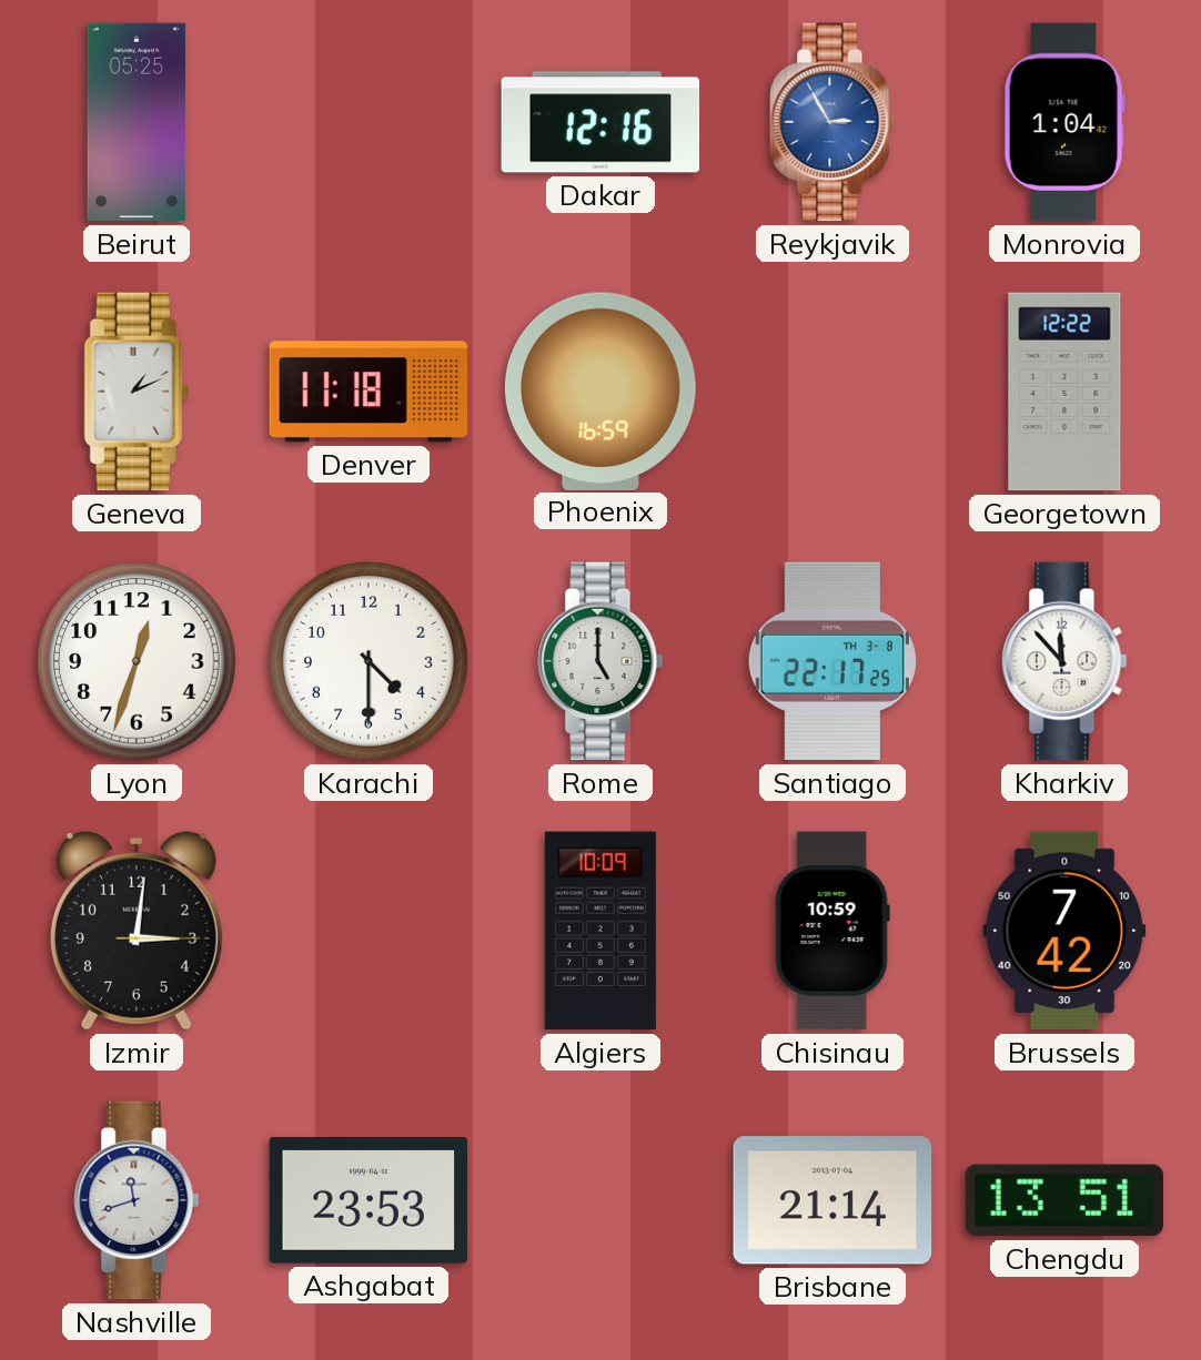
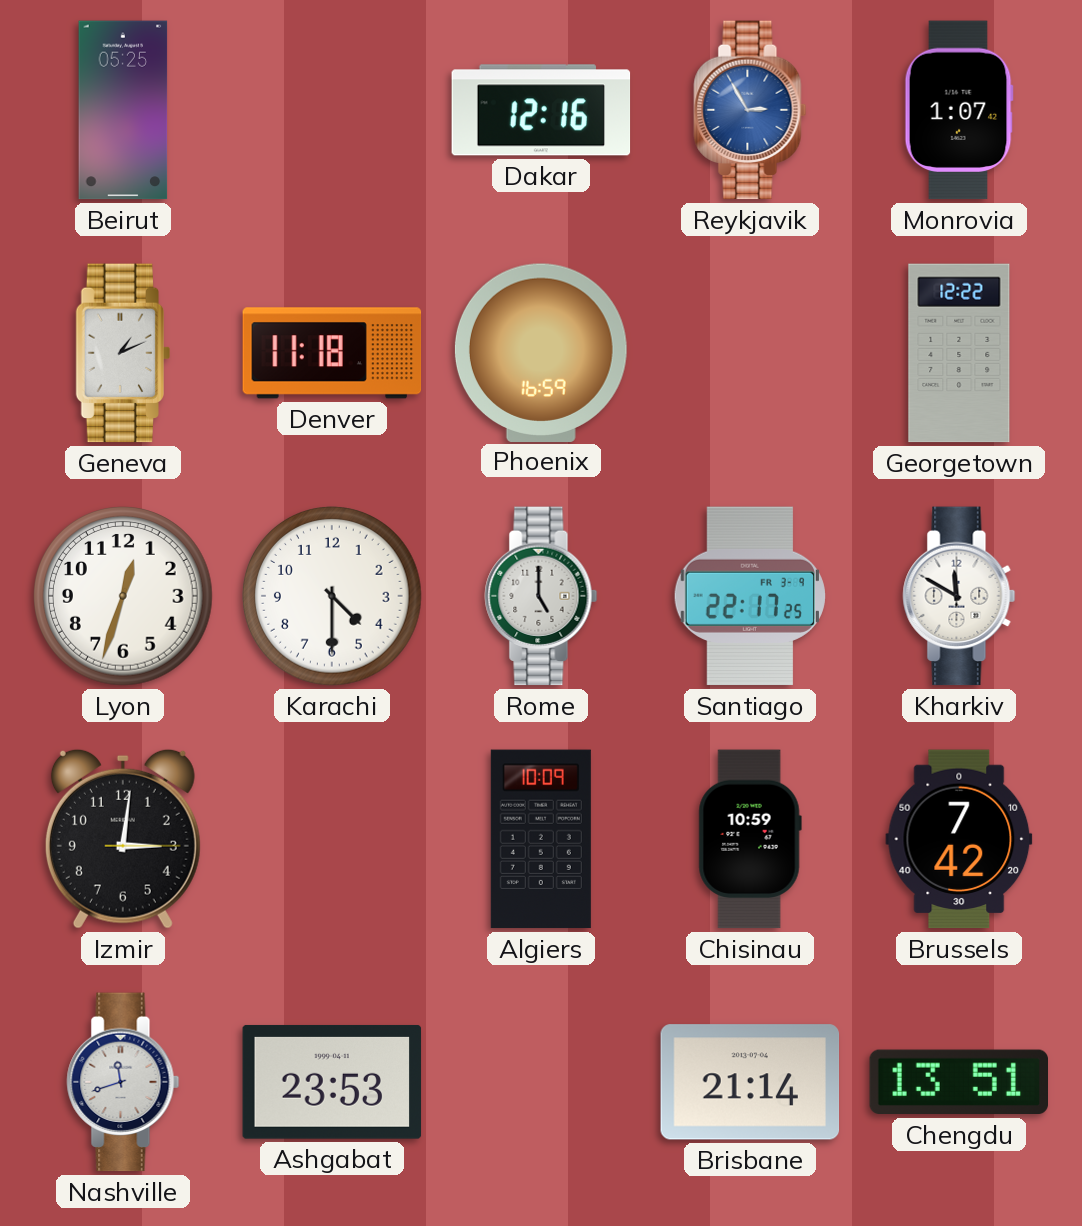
Monrovia: 1:04 -> 1:07
Santiago date: TH 3-8 -> FR 3-9
Kharkiv: 11:53 -> 11:50
